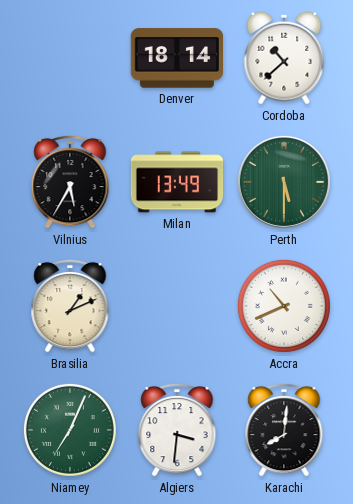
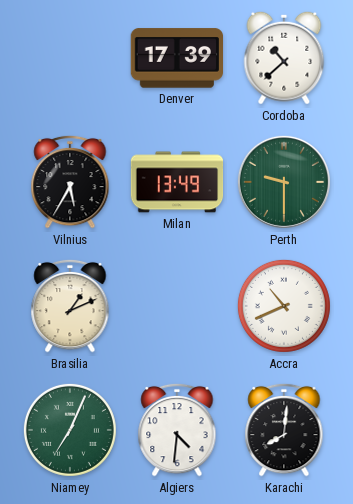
Denver: 18:14 -> 17:39
Perth: 5:30 -> 9:30
Algiers: 3:31 -> 4:31
